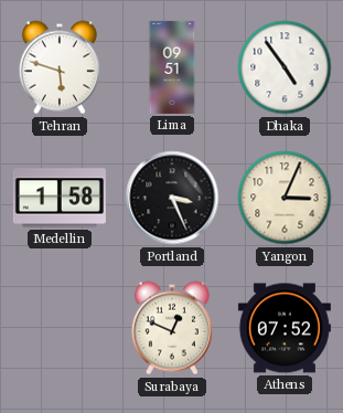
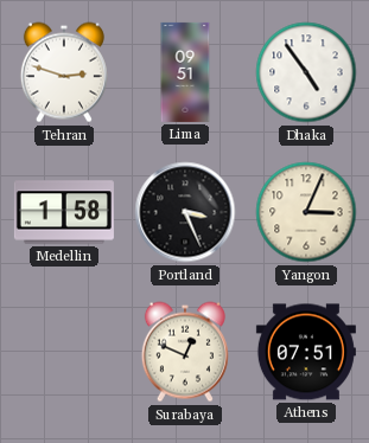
Tehran: 5:48 -> 2:48
Athens: 07:52 -> 07:51
